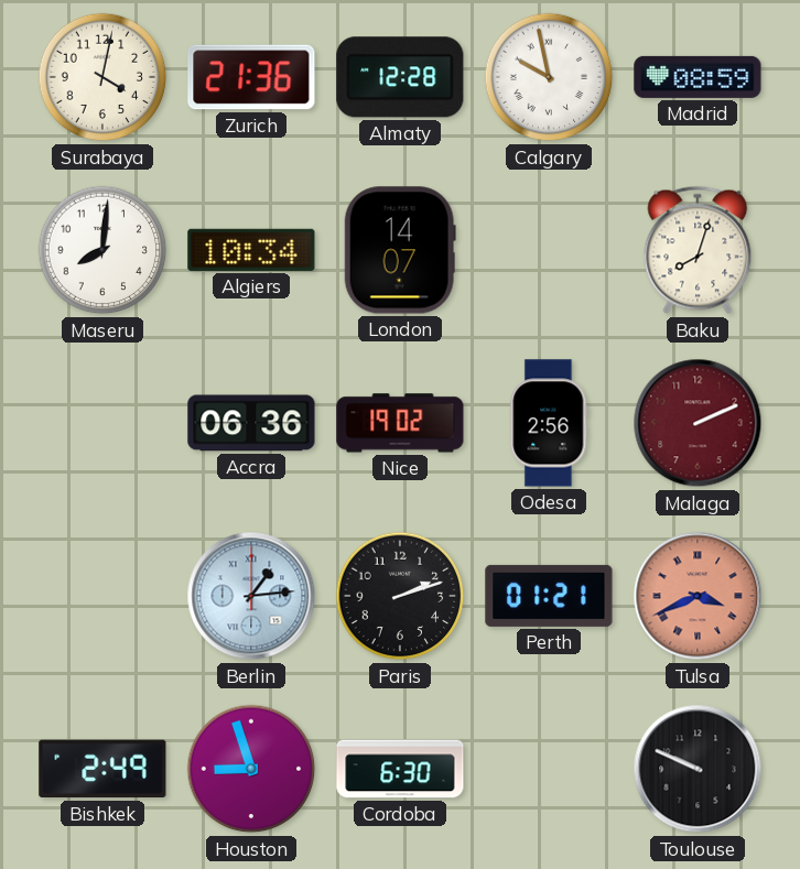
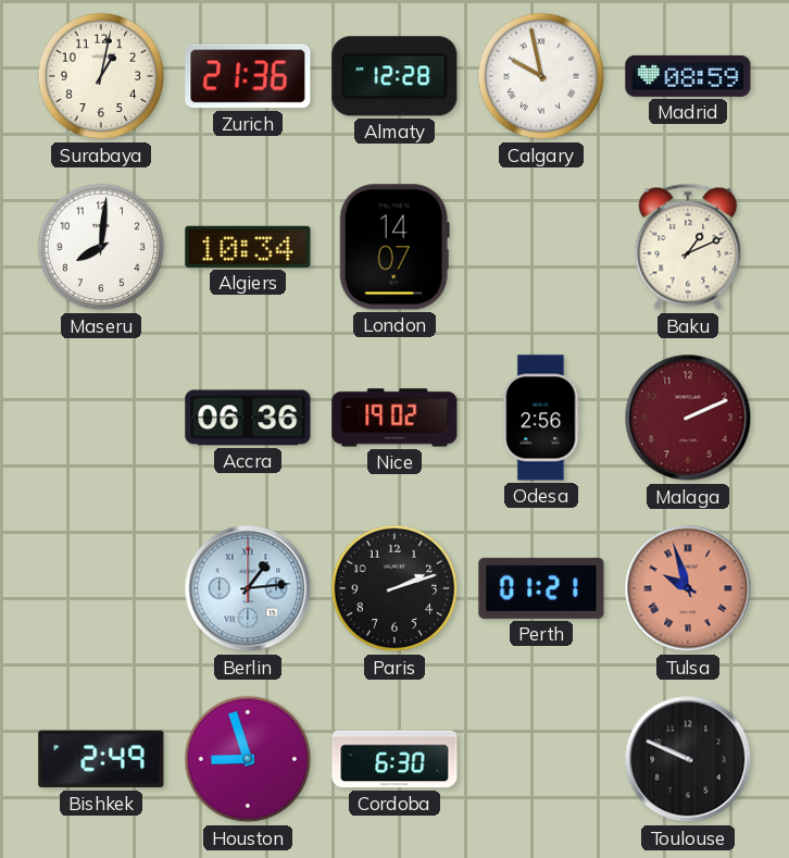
Surabaya: 4:02 -> 1:02
Baku: 8:03 -> 1:11
Tulsa: 3:41 -> 9:57
